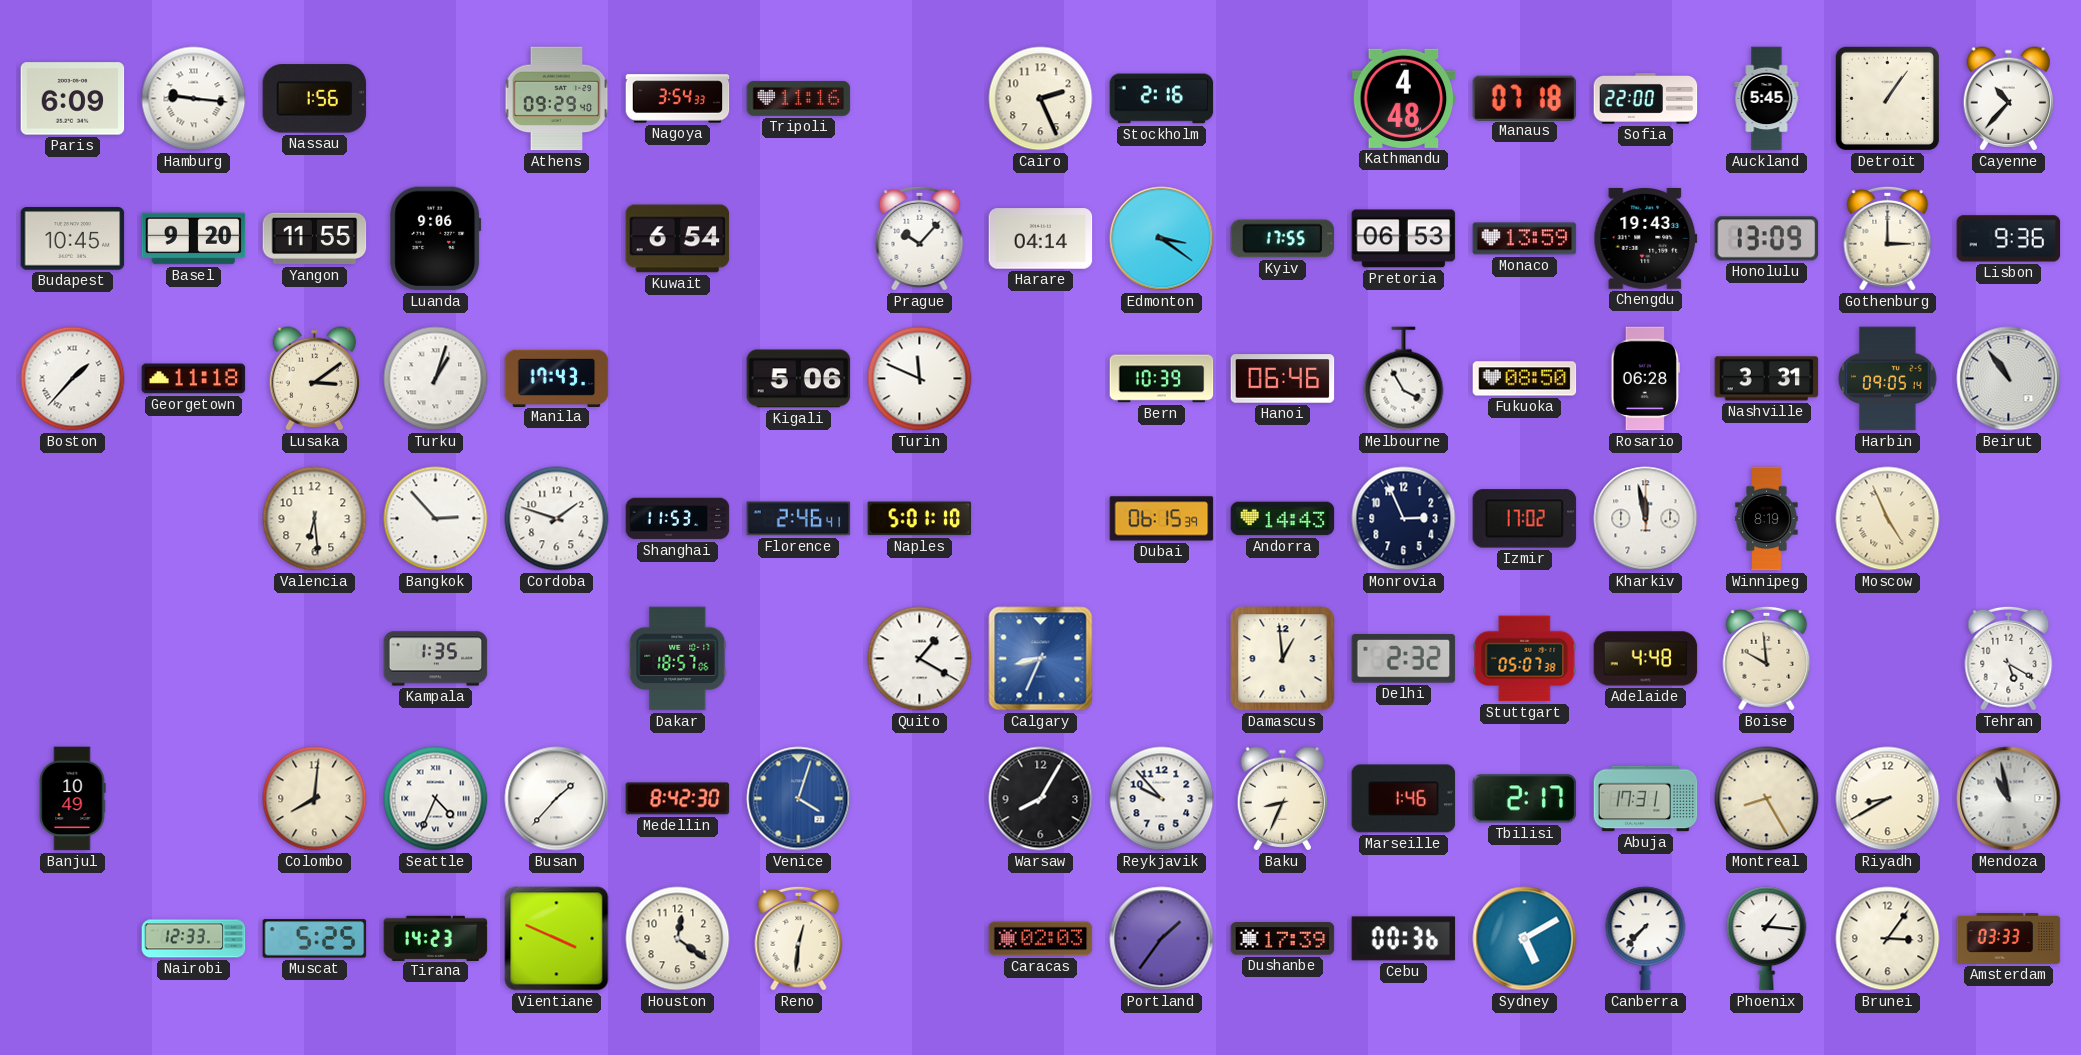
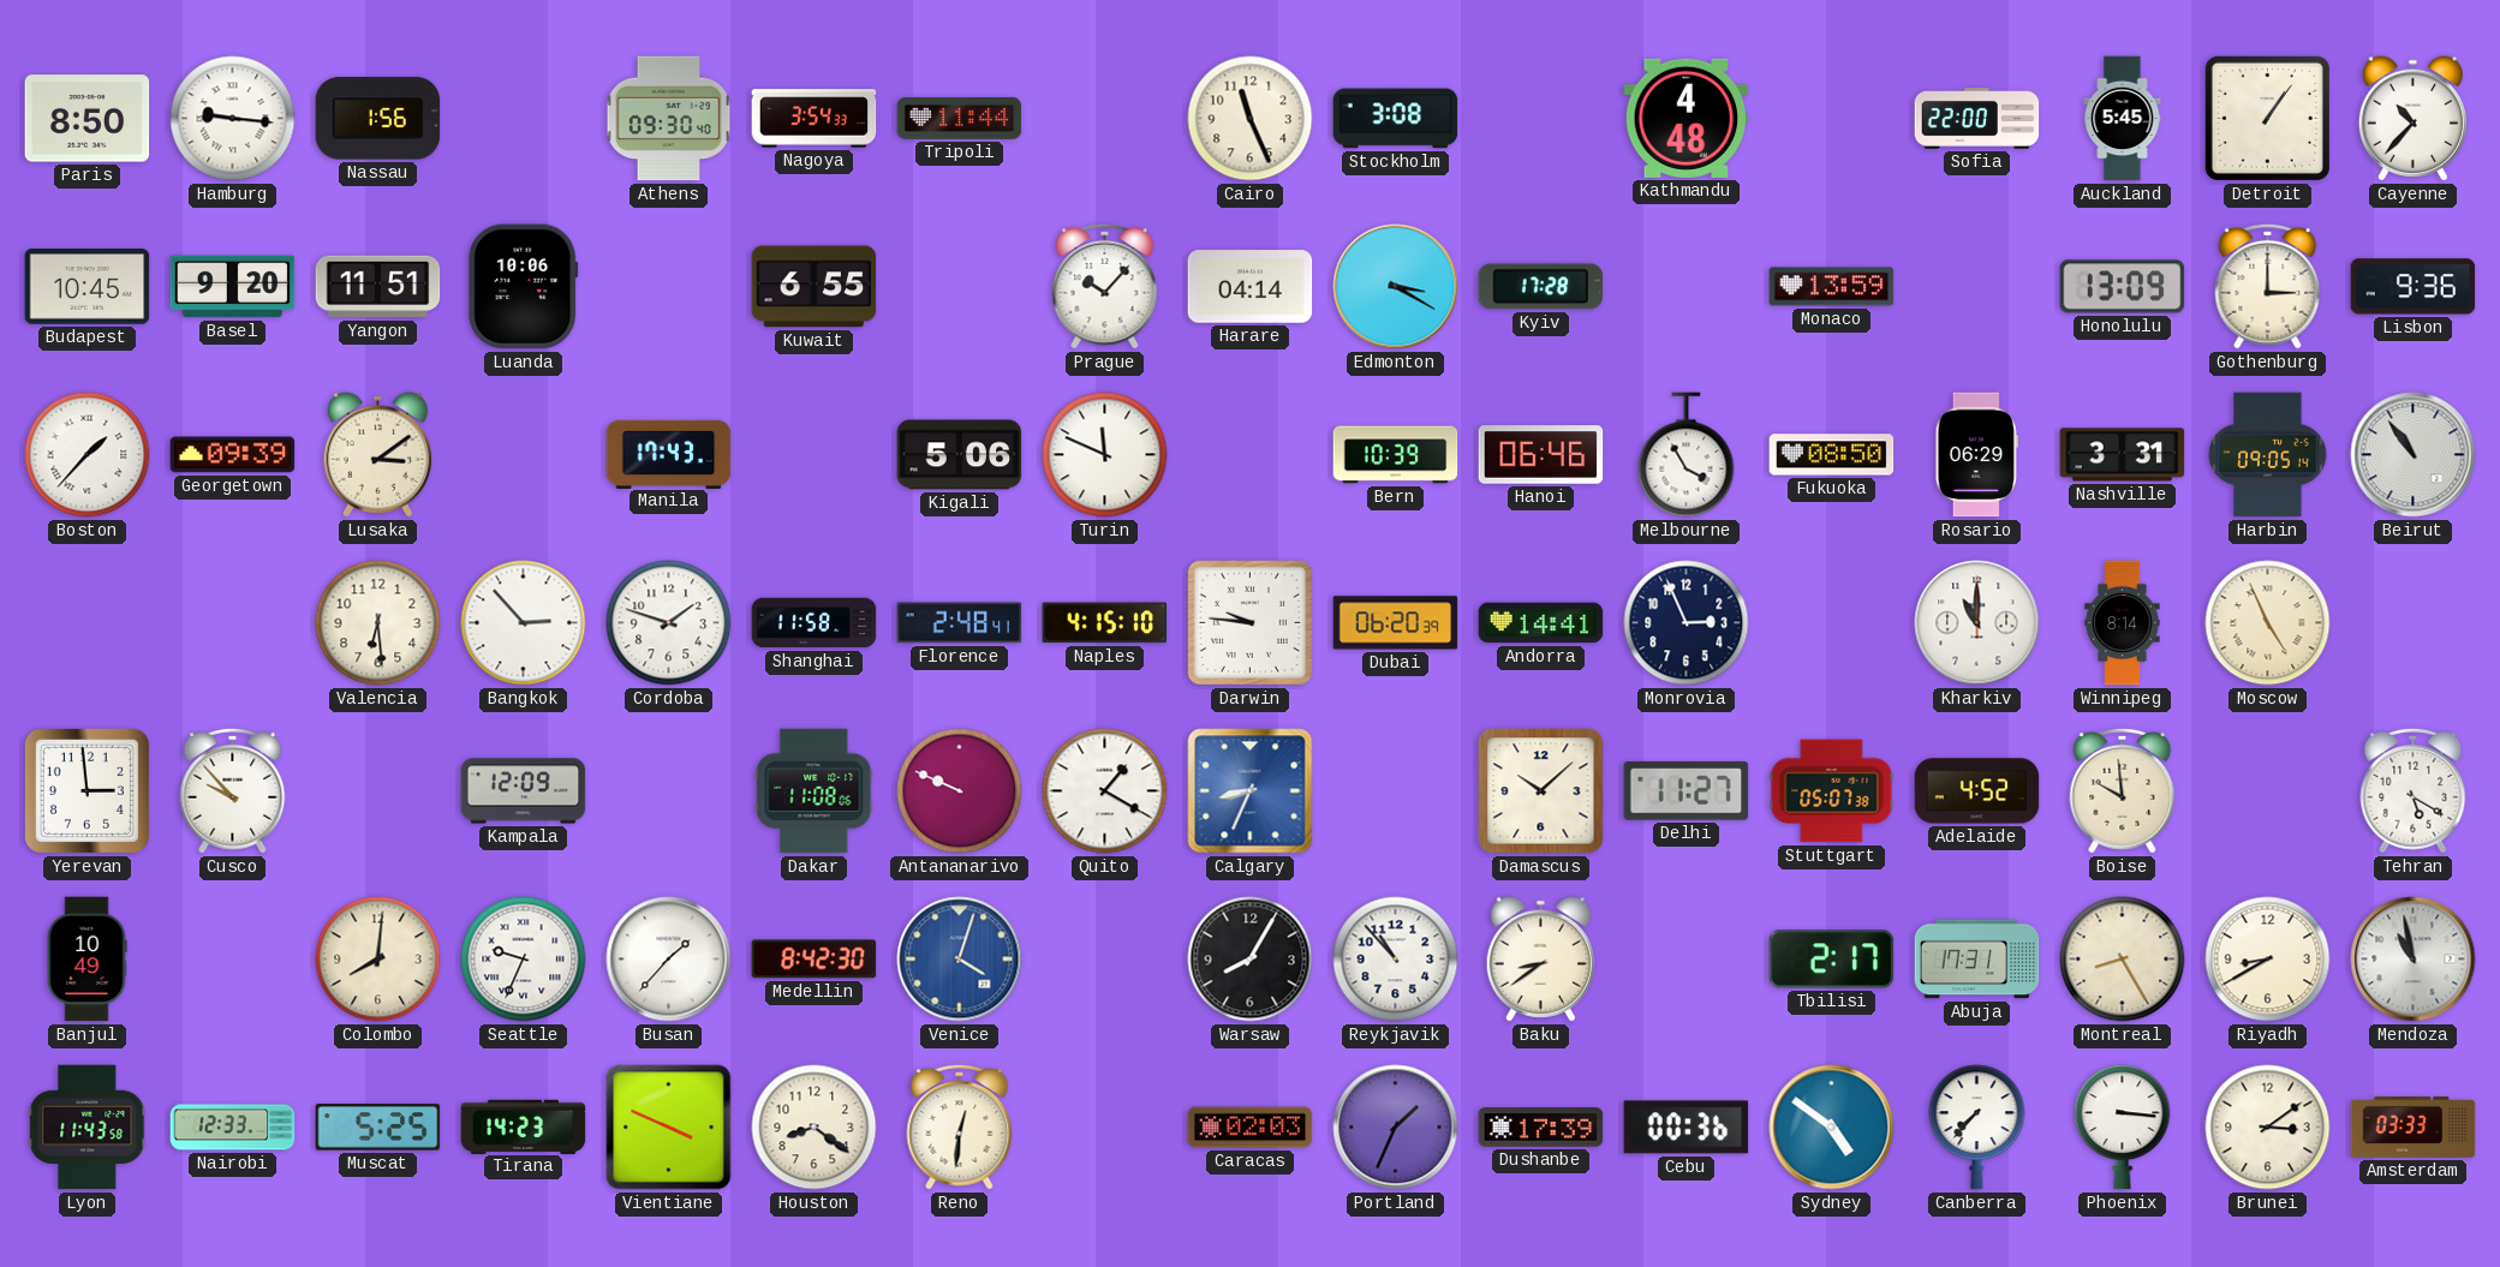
Paris: 6:09 -> 8:50
Athens: 09:29 -> 09:30
Tripoli: 11:16 -> 11:44
Cairo: 2:26 -> 11:26
Stockholm: 2:16 -> 3:08
Manaus: 07:18 -> none
Yangon: 11:55 -> 11:51
Luanda: 9:06 -> 10:06
Kuwait: 6:54 -> 6:55
Edmonton: 3:21 -> 3:20
Kyiv: 17:55 -> 17:28
Pretoria: 06:53 -> none
Chengdu: 19:43 -> none
Georgetown: 11:18 -> 09:39
Turku: 1:03 -> none
Rosario: 06:28 -> 06:29
Shanghai: 11:53 -> 11:58
Florence: 2:46 -> 2:48
Naples: 5:01 -> 4:15
Darwin: none -> 9:46
Dubai: 06:15 -> 06:20
Andorra: 14:43 -> 14:41
Izmir: 17:02 -> none
Kharkiv: 11:58 -> 11:00
Winnipeg: 8:19 -> 8:14
Yerevan: none -> 2:59
Cusco: none -> 9:53
Kampala: 1:35 -> 12:09
Dakar: 18:57 -> 11:08
Antananarivo: none -> 9:49
Damascus: 12:59 -> 10:08
Delhi: 2:32 -> 11:27
Adelaide: 4:48 -> 4:52
Seattle: 4:34 -> 9:34
Reykjavik: 9:53 -> 10:53
Baku: 8:34 -> 8:39
Marseille: 1:46 -> none
Lyon: none -> 11:43
Houston: 12:21 -> 8:21
Portland: 1:36 -> 1:34
Sydney: 5:10 -> 4:51
Phoenix: 1:16 -> 3:16
Brunei: 3:06 -> 3:09
